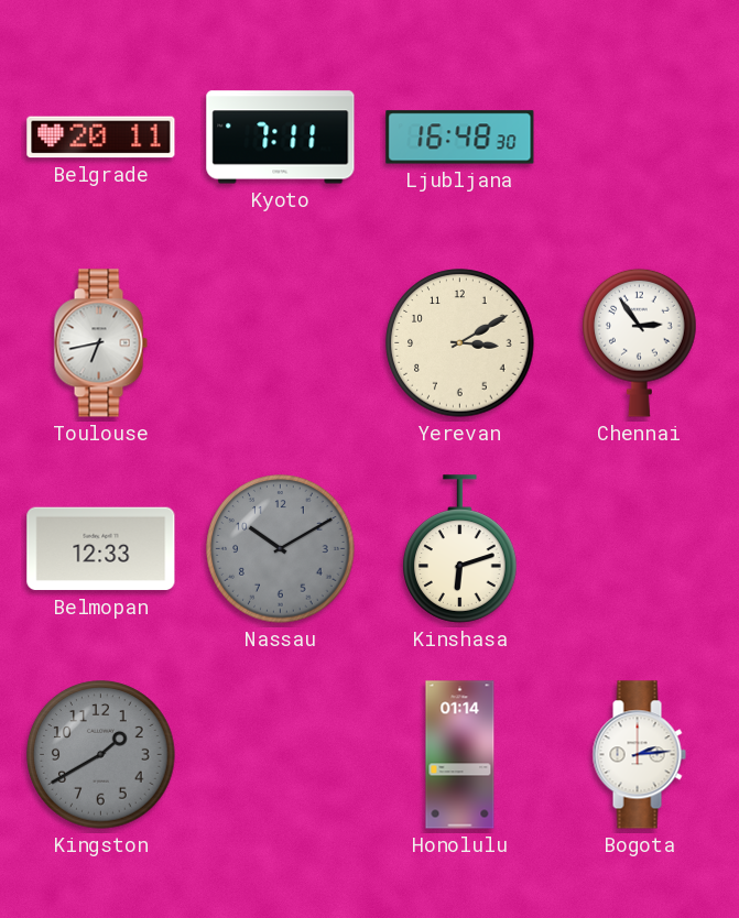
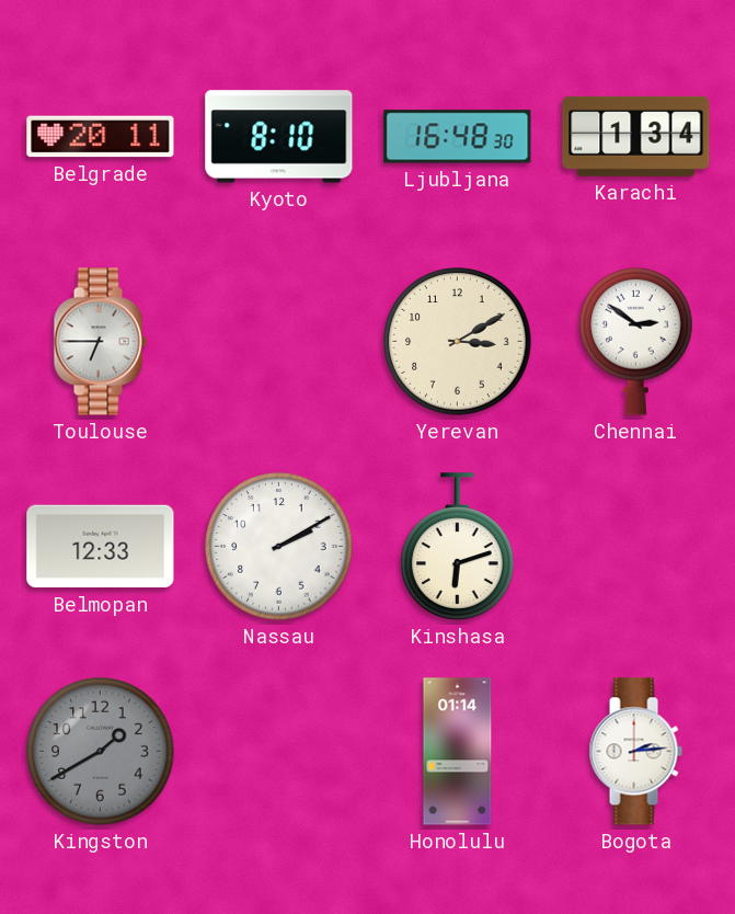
Kyoto: 7:11 -> 8:10
Karachi: none -> 1:34
Toulouse: 6:43 -> 6:45
Chennai: 2:54 -> 2:51
Nassau: 10:10 -> 2:10
Nassau dial: grey -> white
